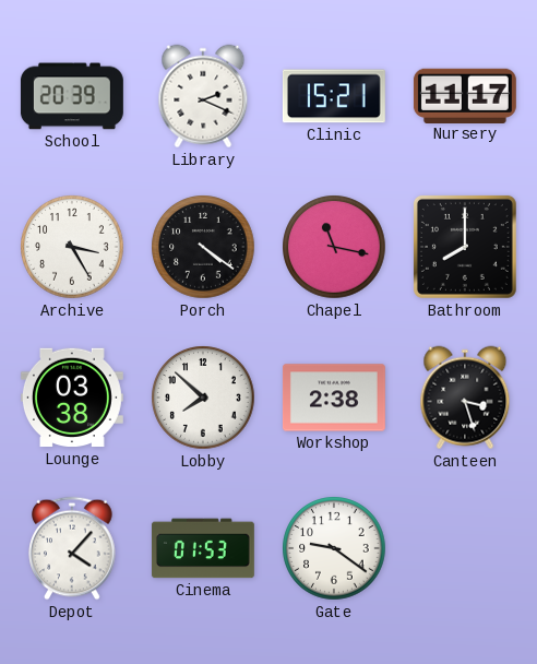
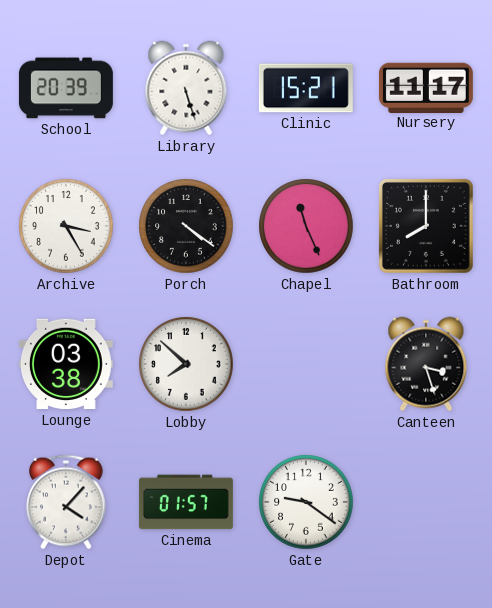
Library: 2:19 -> 5:27
Chapel: 11:17 -> 11:26
Workshop: 2:38 -> none
Cinema: 01:53 -> 01:57
